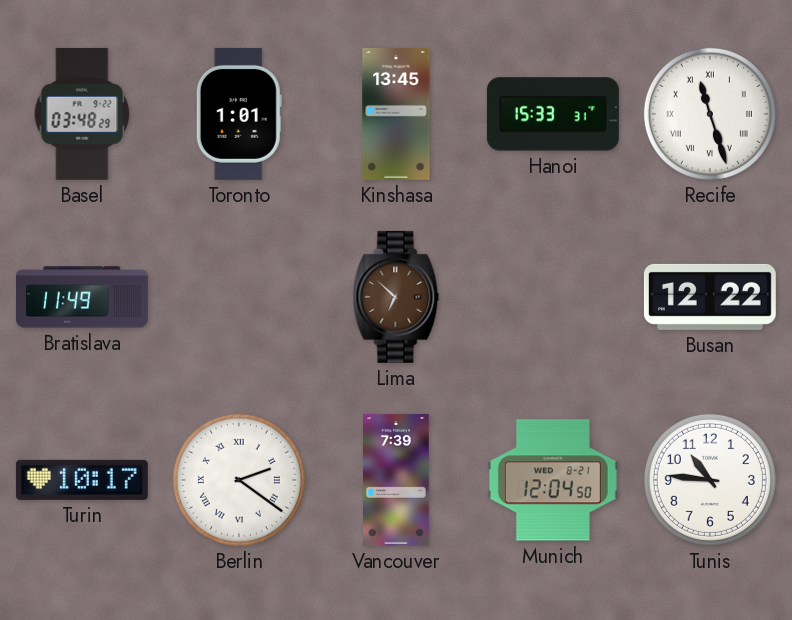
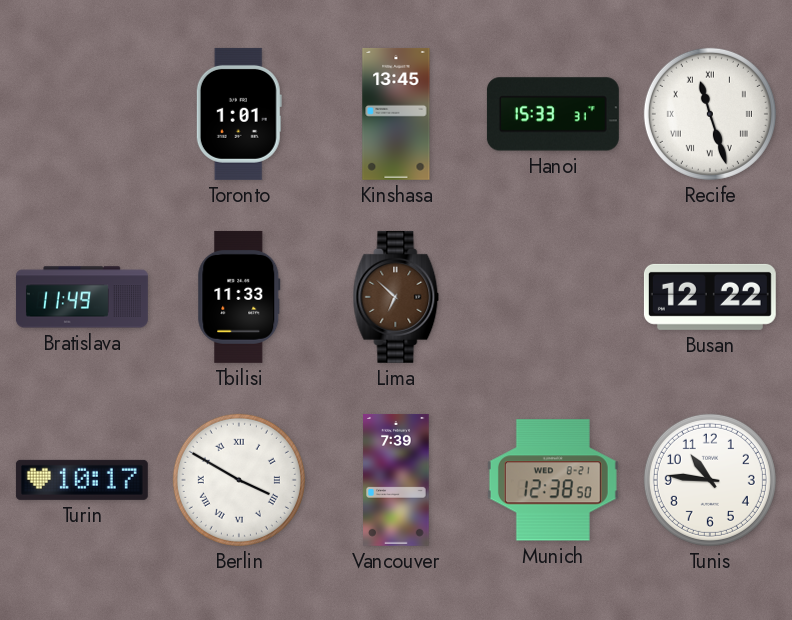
Basel: 03:48 -> none
Tbilisi: none -> 11:33
Berlin: 2:21 -> 3:50
Munich: 12:04 -> 12:38
